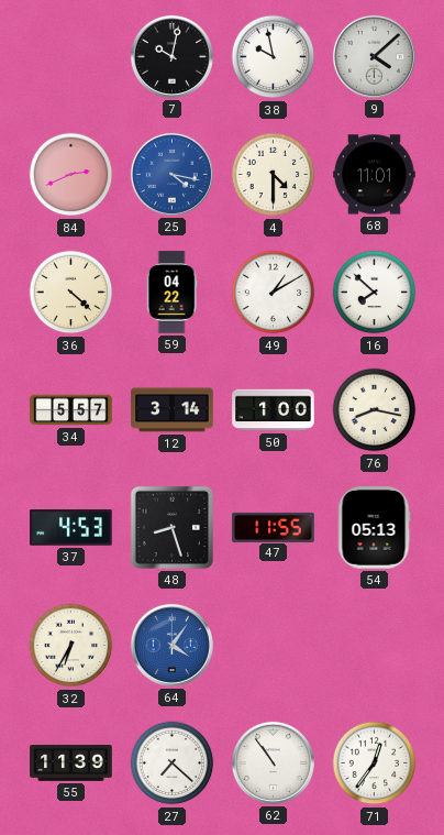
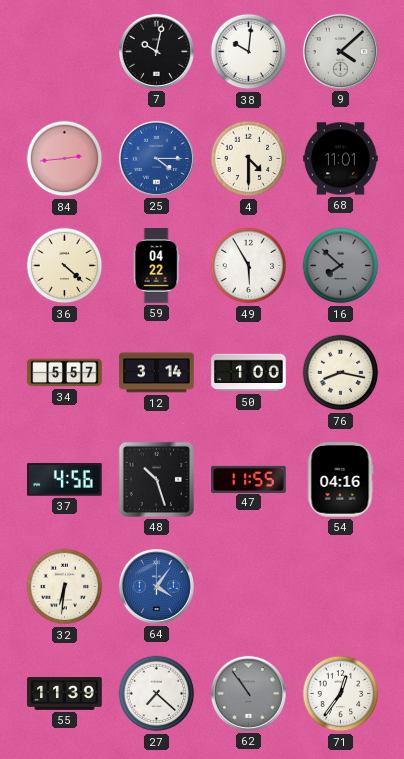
38: 9:58 -> 10:01
84: 2:41 -> 2:44
25: 4:17 -> 4:15
49: 1:10 -> 5:55
16 dial: white -> grey
37: 4:53 -> 4:56
48: 8:27 -> 10:27
54: 05:13 -> 04:16
32: 6:35 -> 6:31
62 dial: white -> grey
